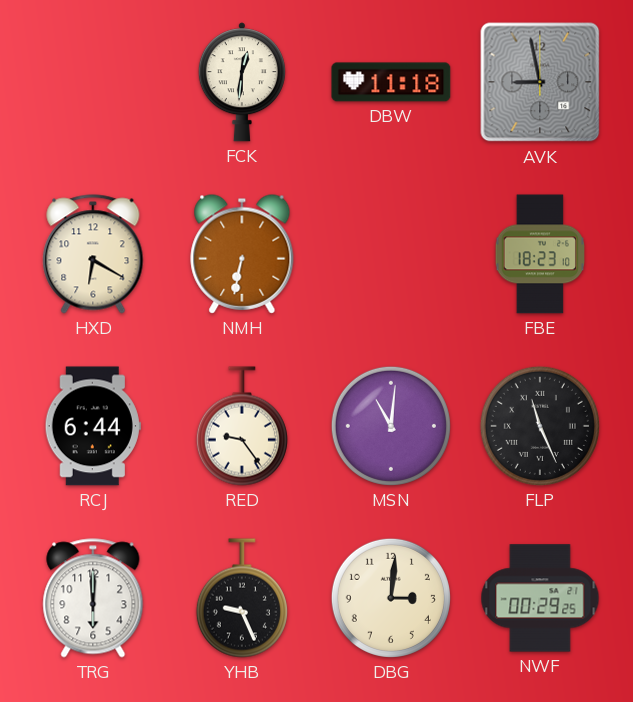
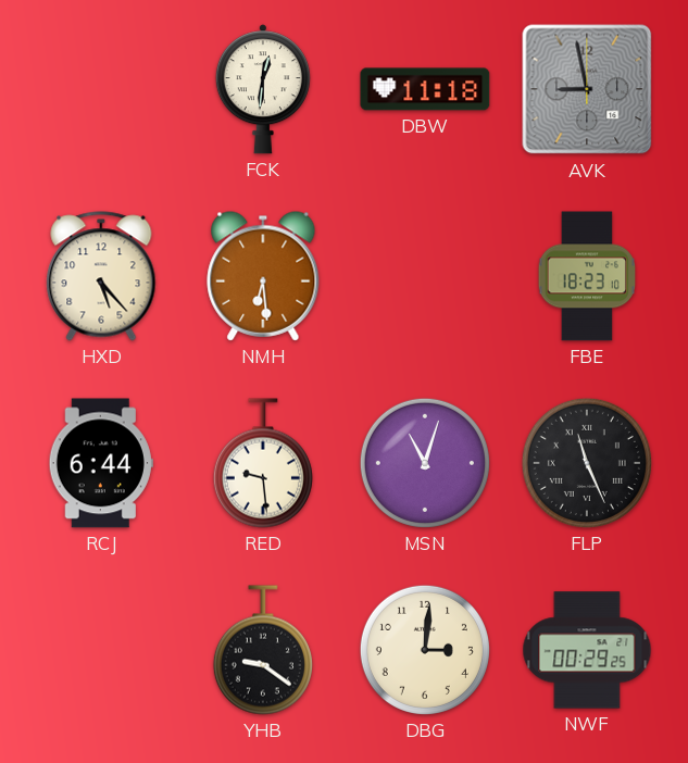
HXD: 6:20 -> 5:23
NMH: 6:32 -> 6:29
RED: 9:24 -> 9:29
MSN: 11:01 -> 11:03
TRG: 6:00 -> none
YHB: 9:26 -> 9:21
